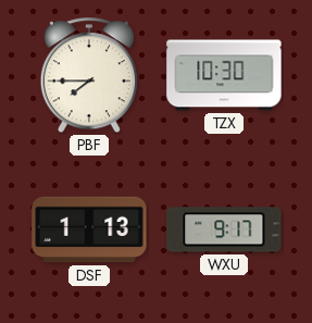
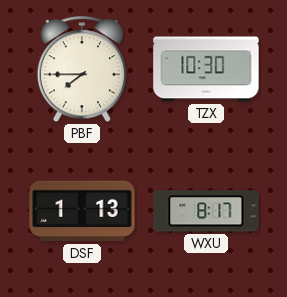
WXU: 9:17 -> 8:17
